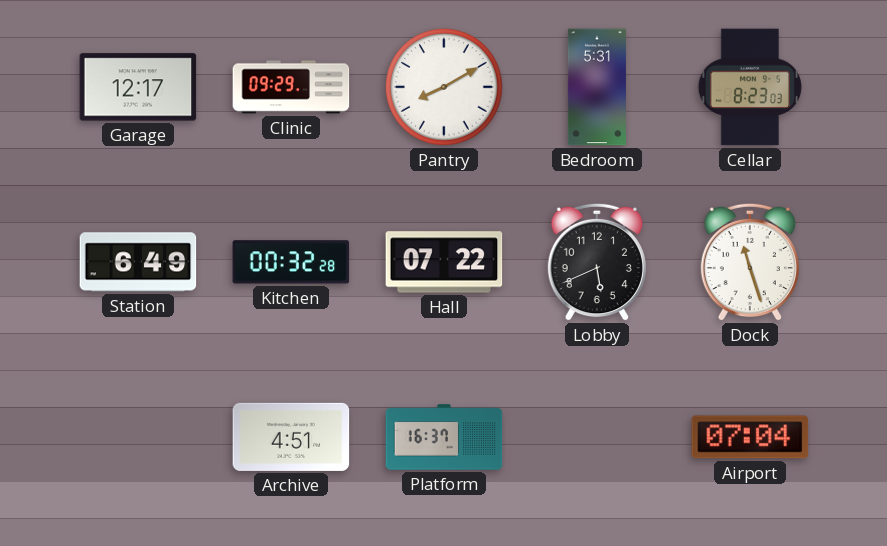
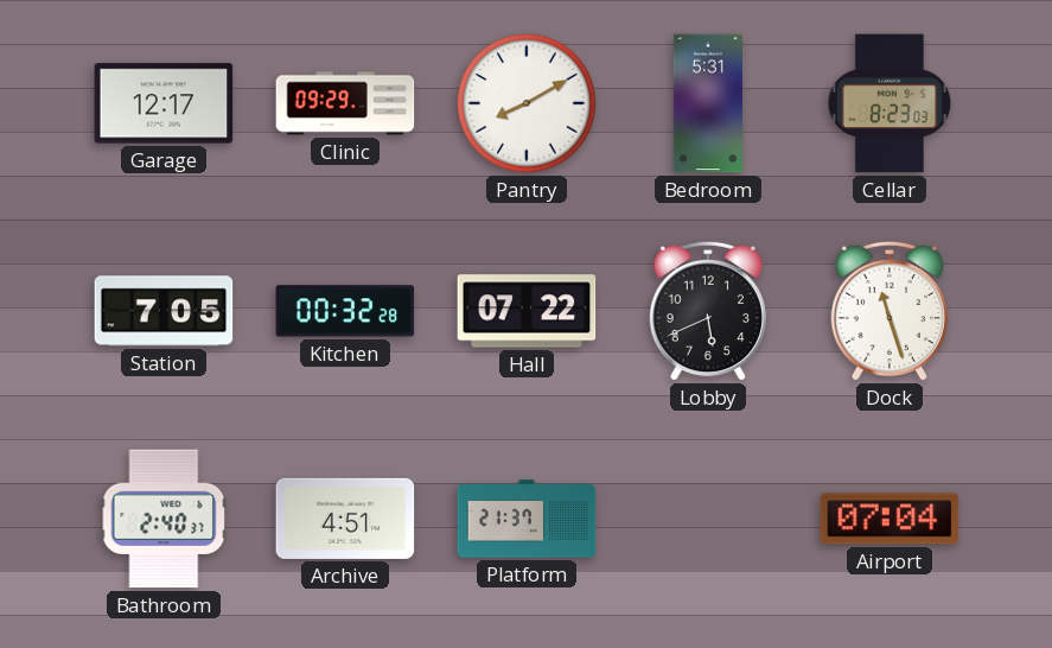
Station: 6:49 -> 7:05
Bathroom: none -> 2:40
Platform: 16:37 -> 21:37
